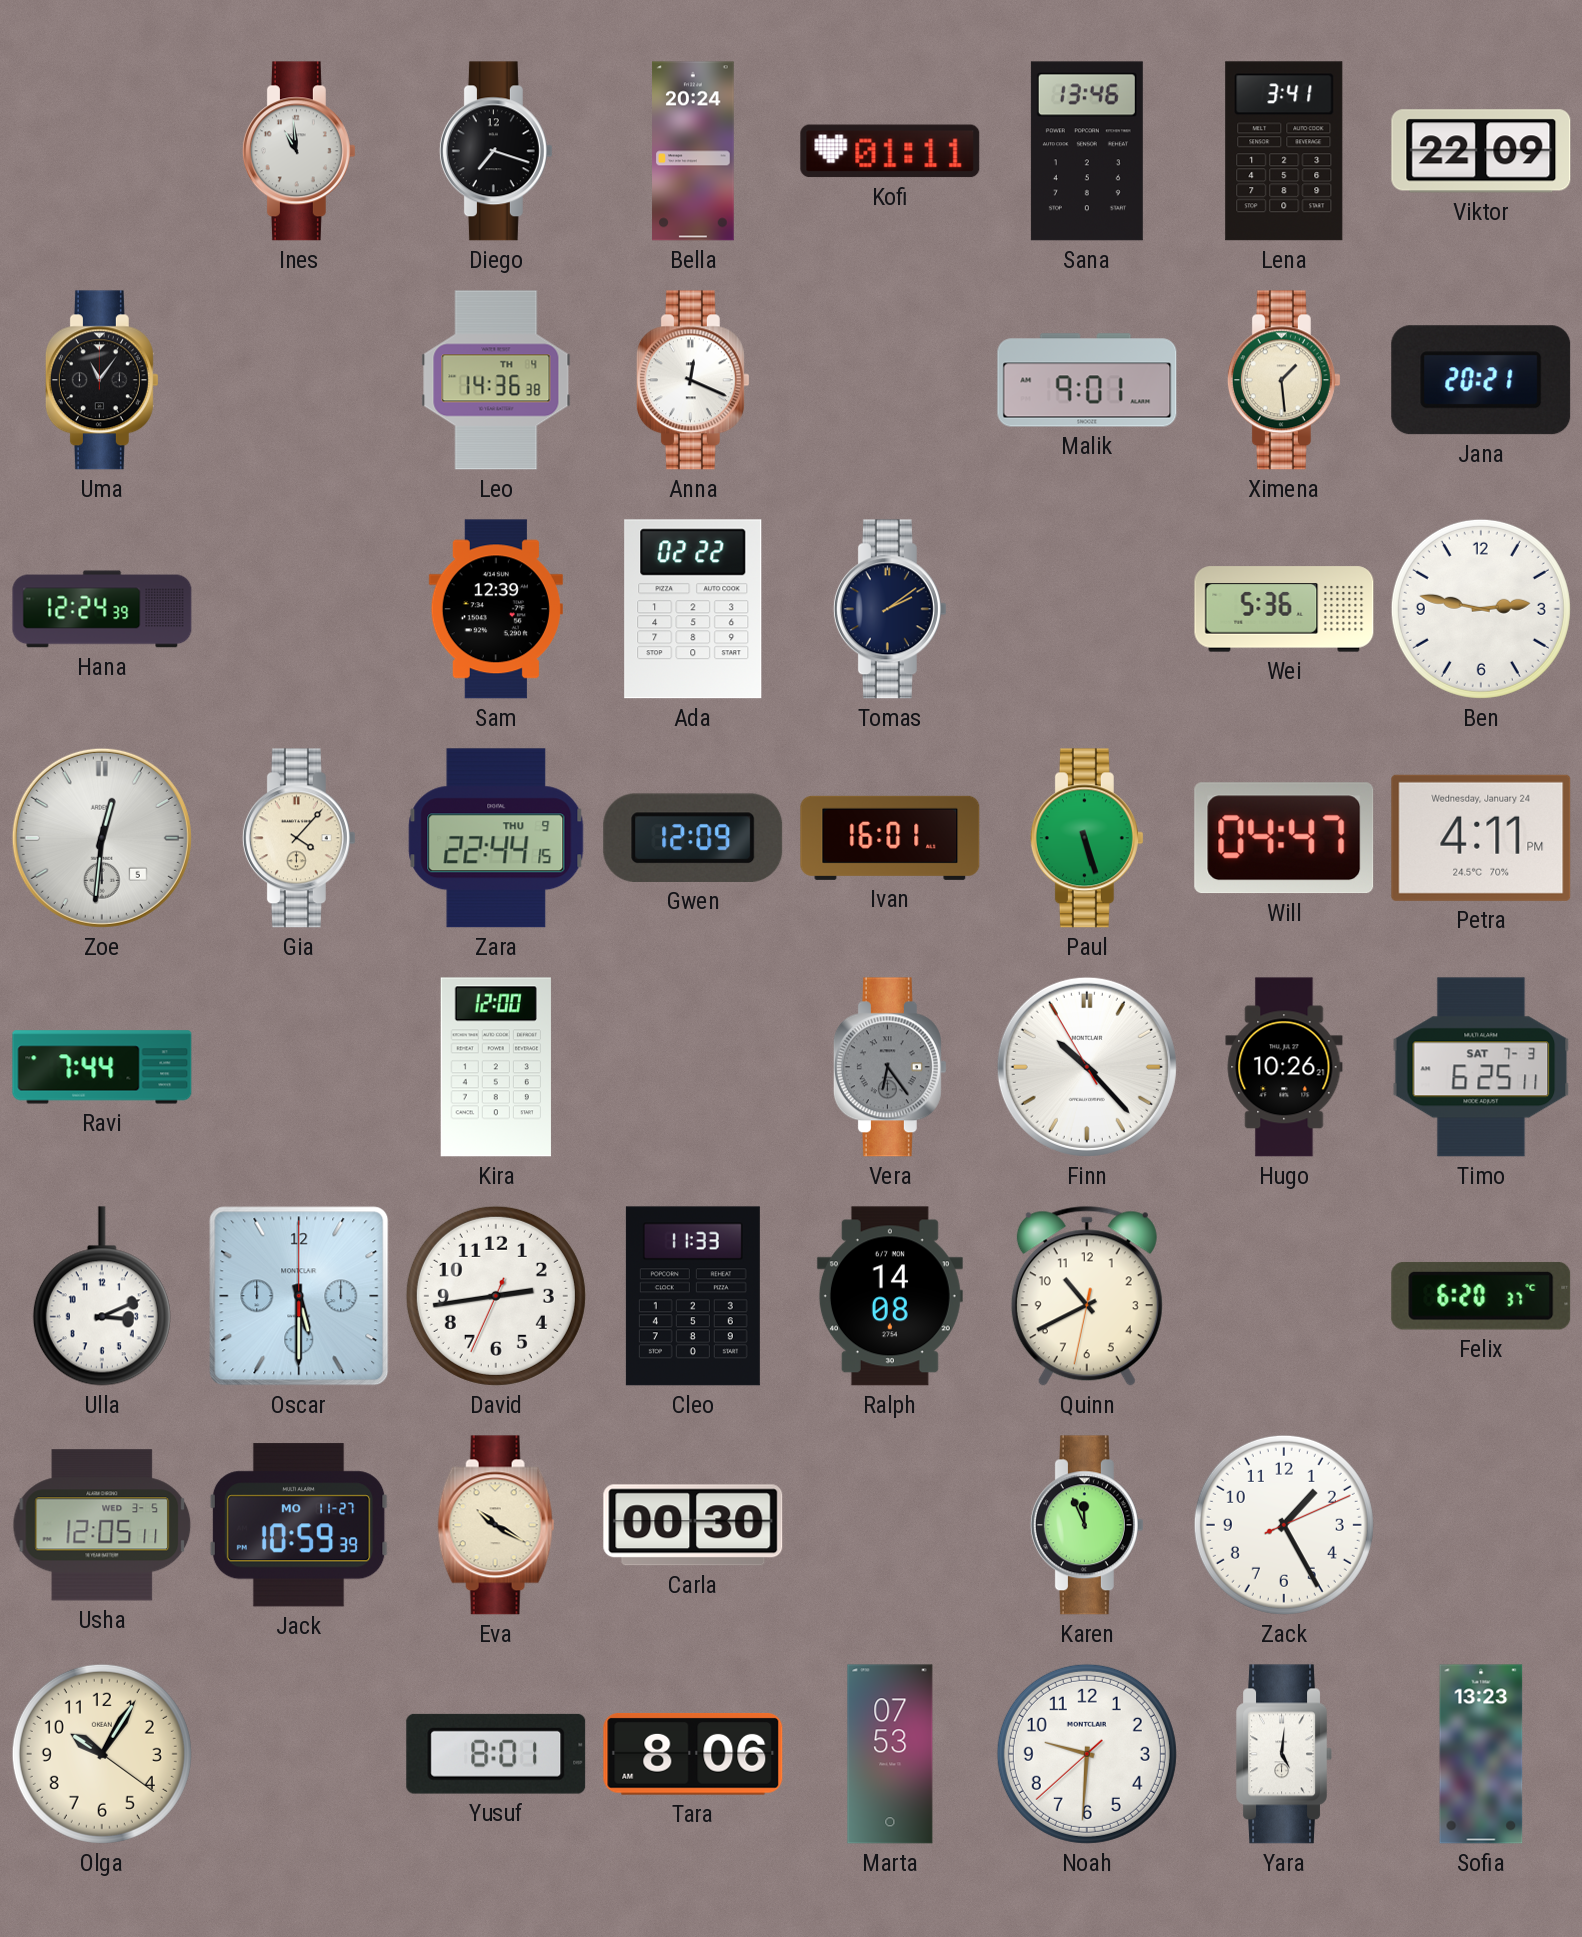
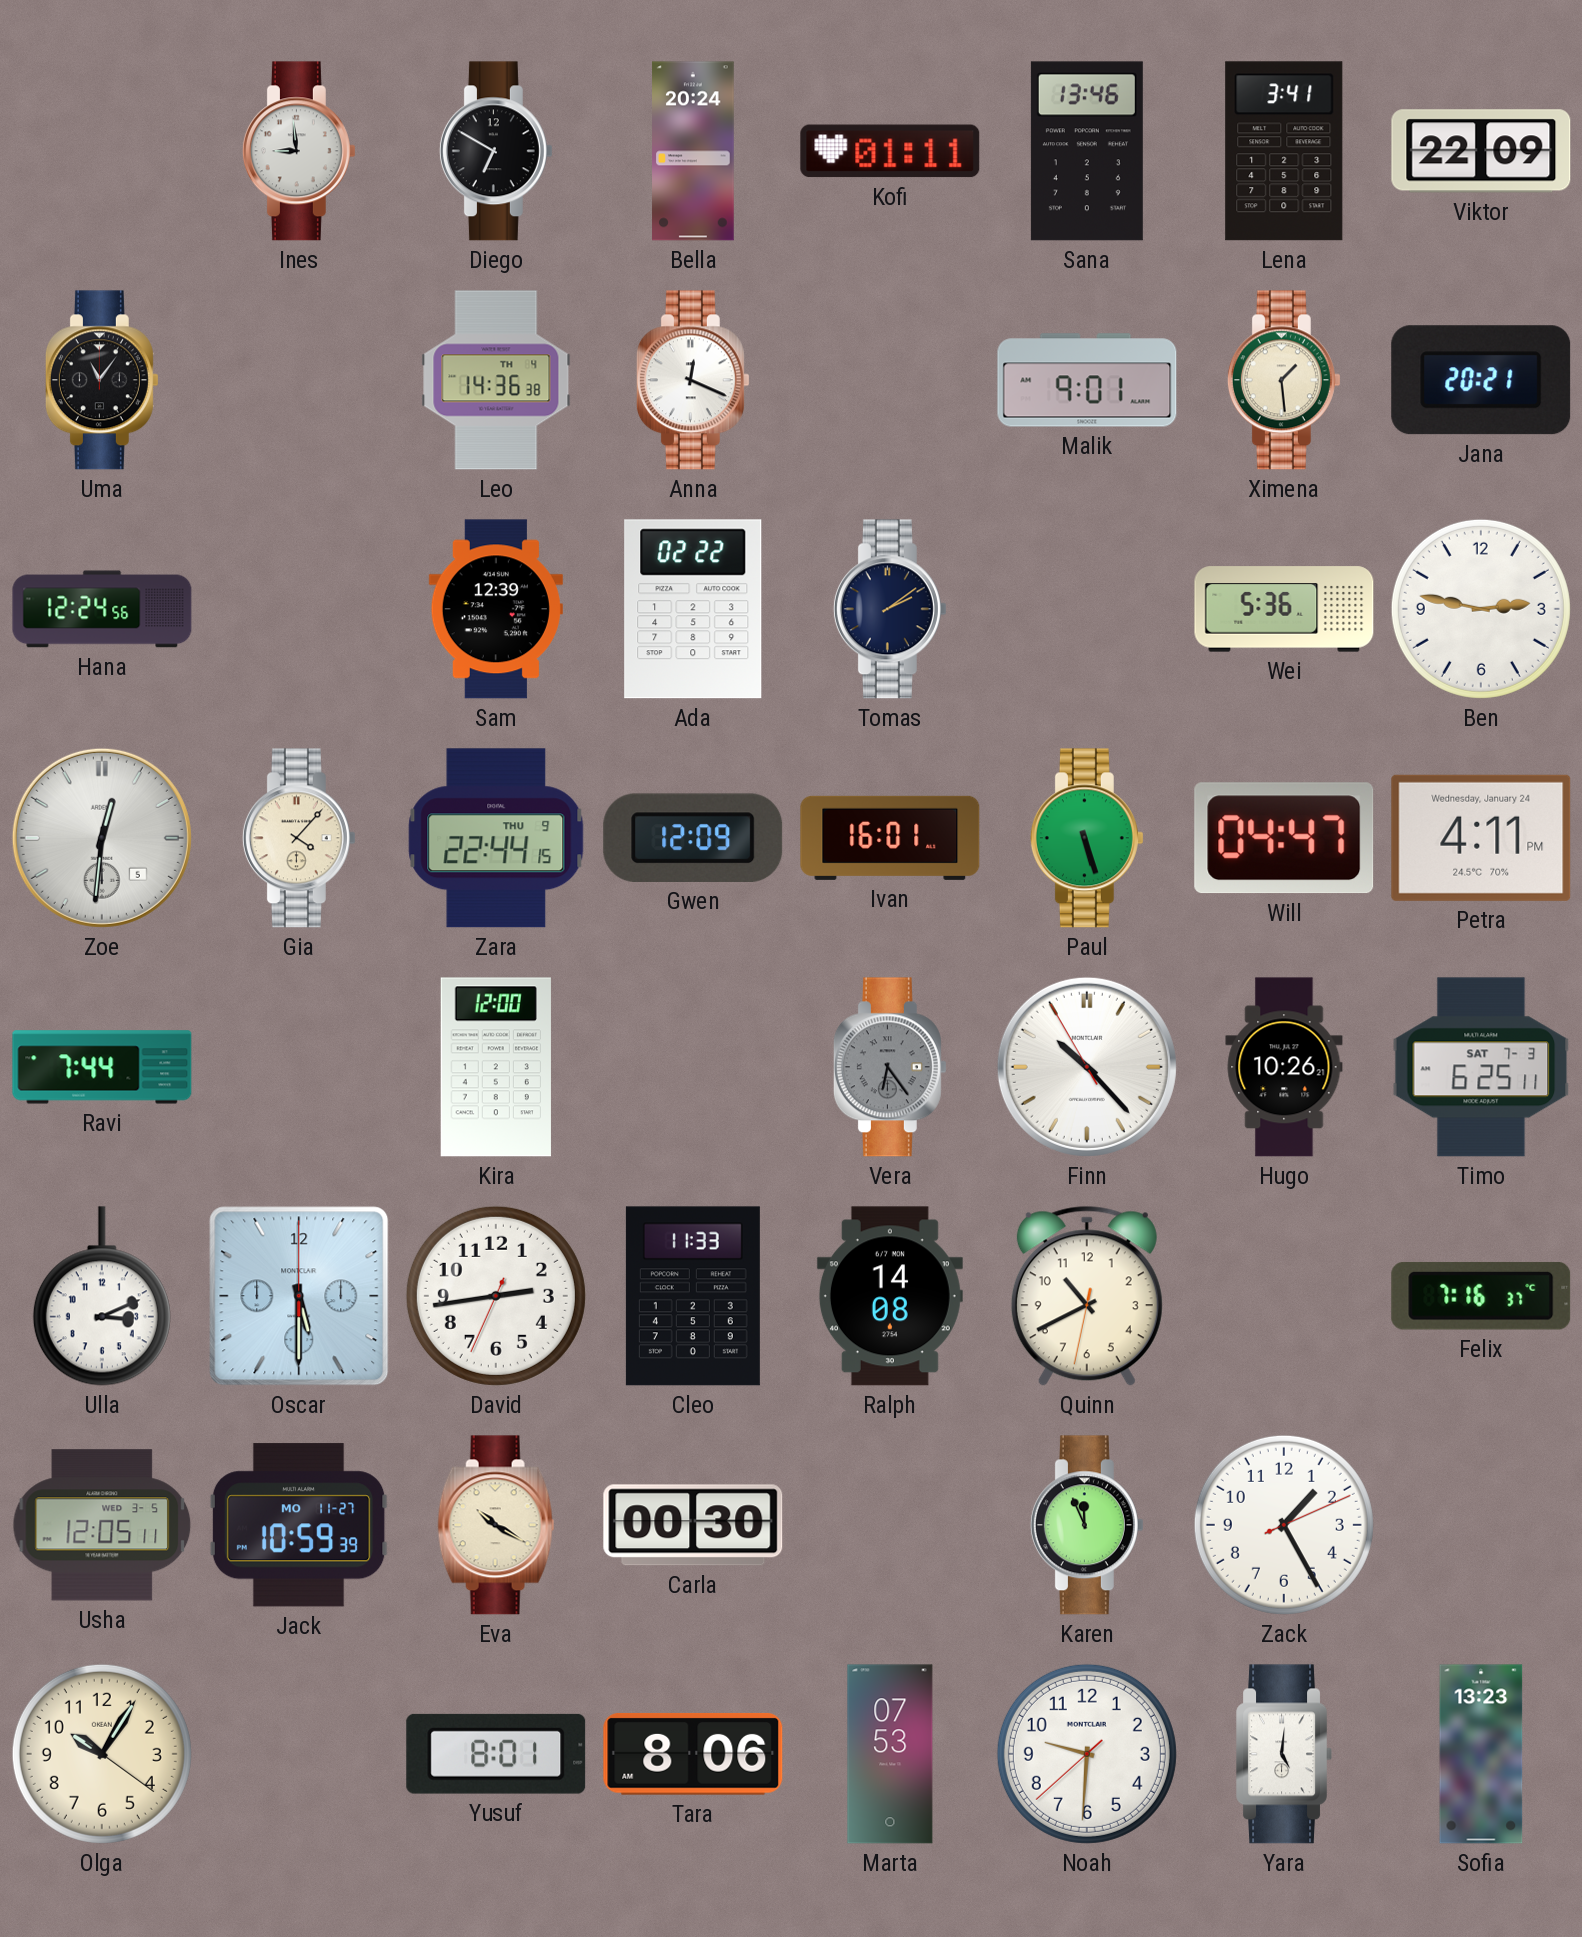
Ines: 10:59 -> 8:59
Diego: 7:18 -> 6:50
Hana: 12:24:39 -> 12:24:56
Felix: 6:20 -> 7:16
